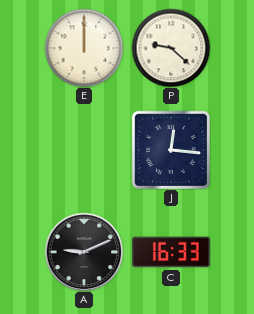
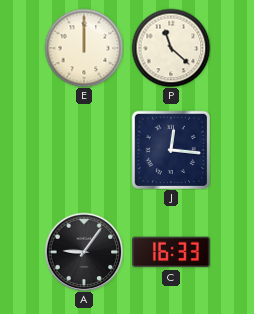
P: 9:22 -> 11:22
A: 9:11 -> 9:06
